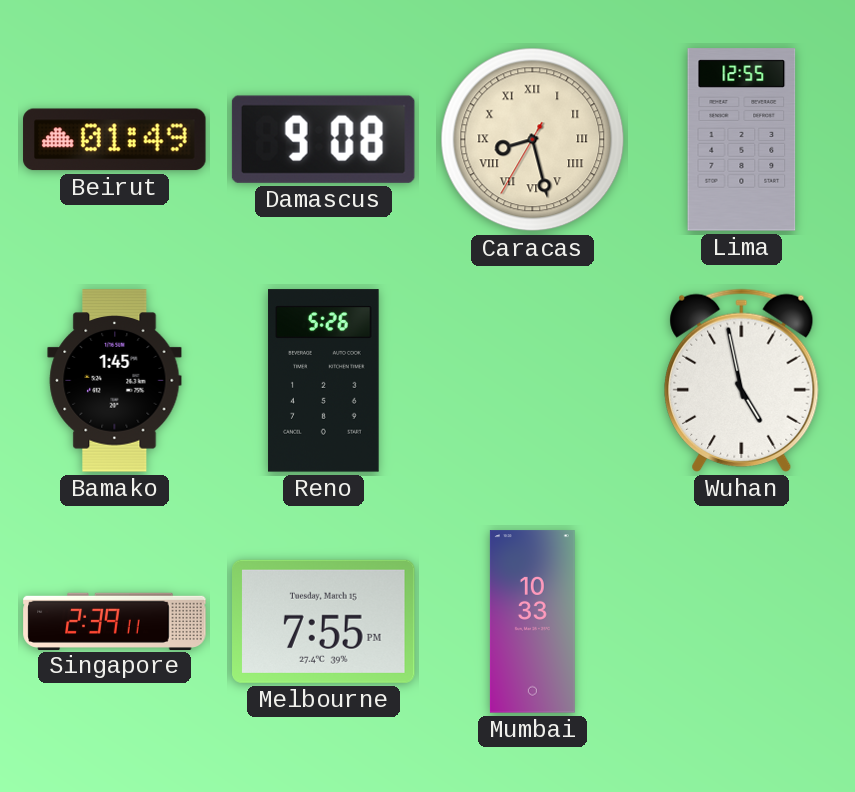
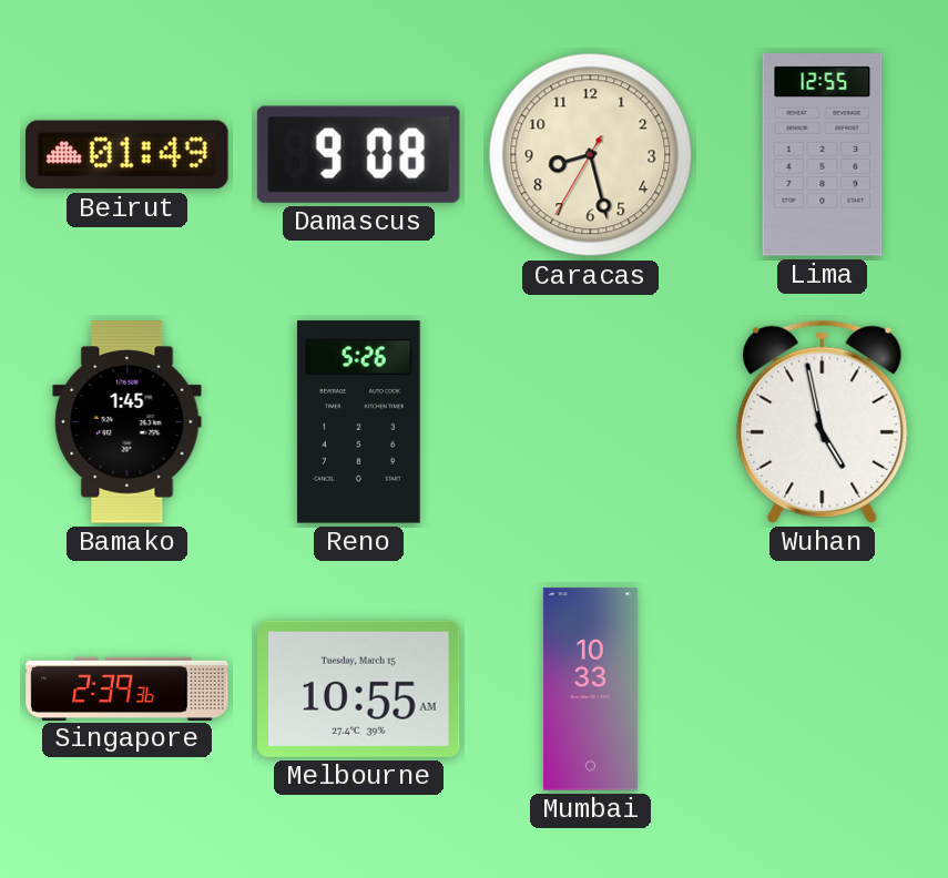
Caracas numerals: Roman -> Arabic
Singapore: 2:39:11 -> 2:39:36
Melbourne: 7:55 -> 10:55
